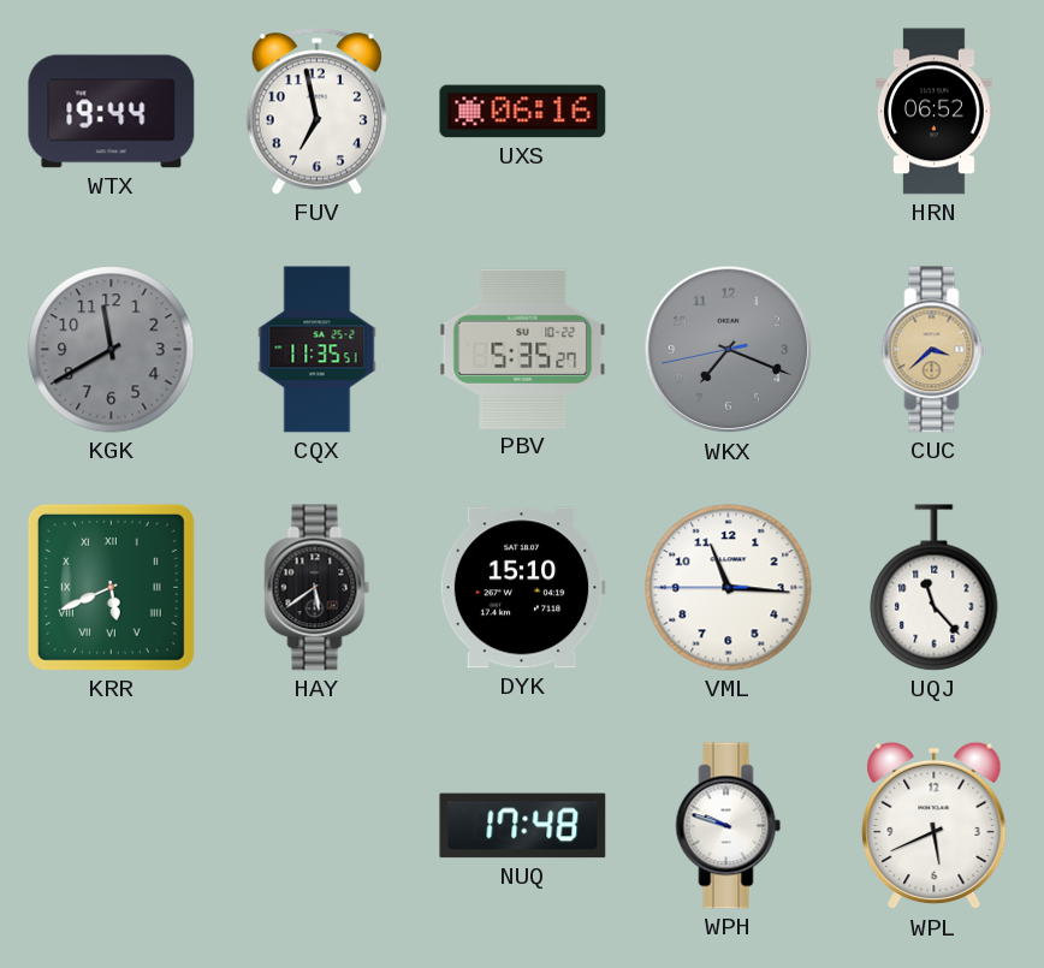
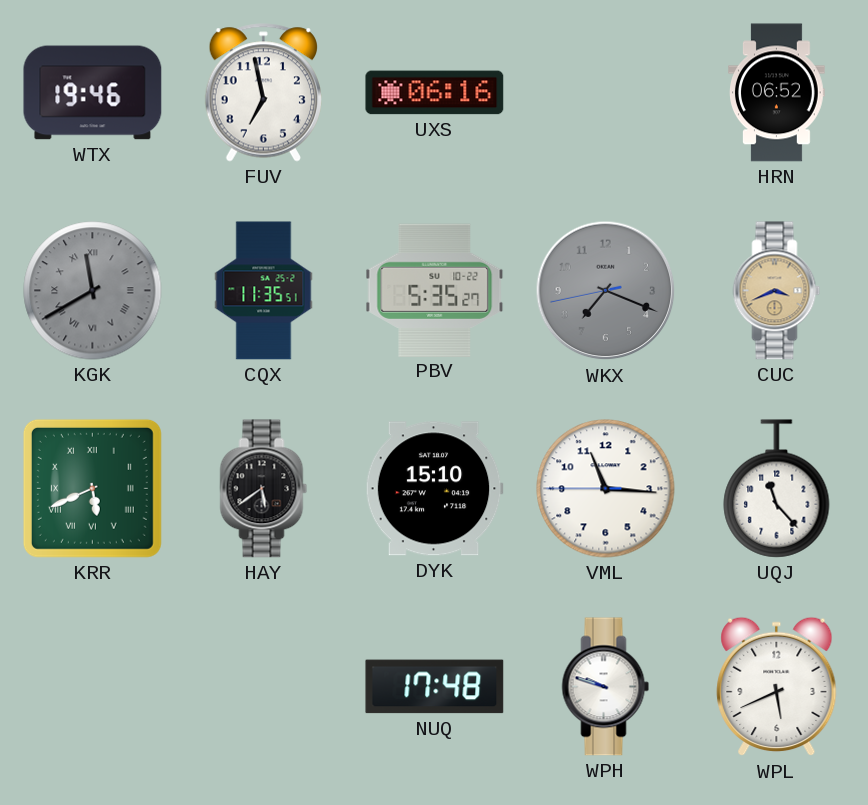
WTX: 19:44 -> 19:46
KGK numerals: Arabic -> Roman
CUC: 3:38 -> 3:41
